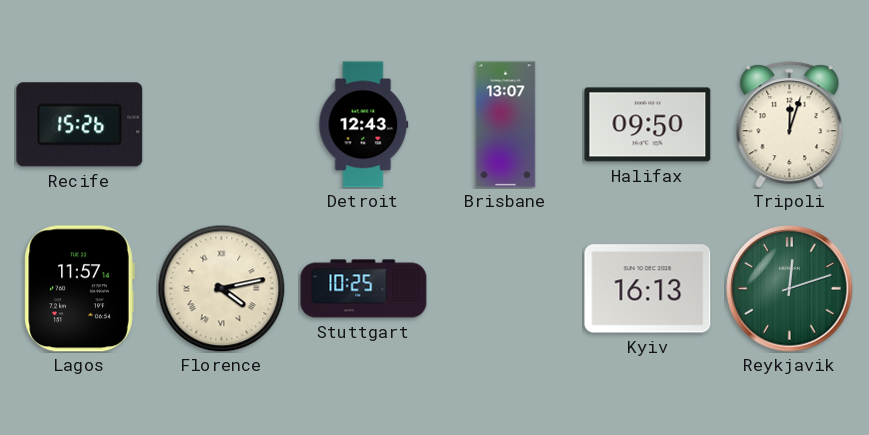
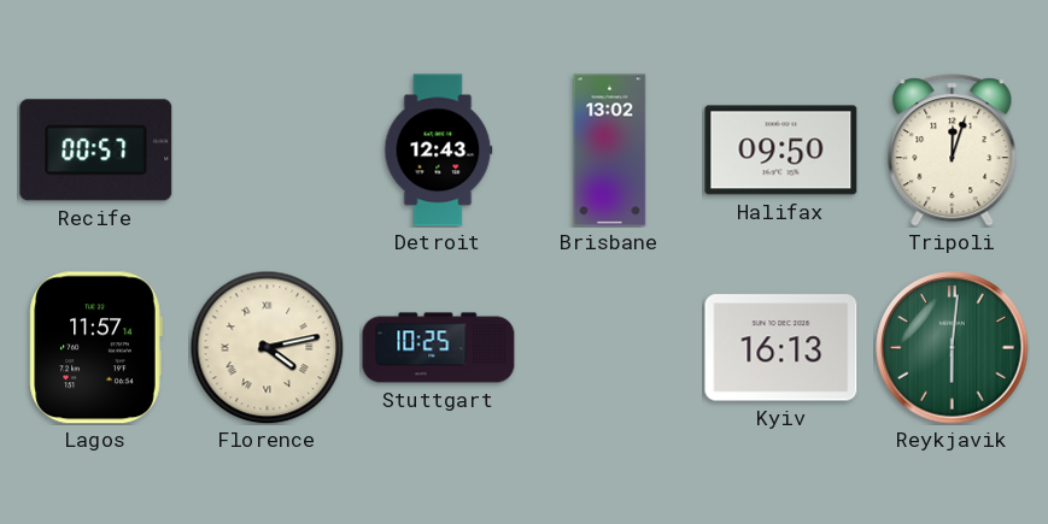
Recife: 15:26 -> 00:57
Brisbane: 13:07 -> 13:02
Reykjavik: 12:12 -> 6:01
